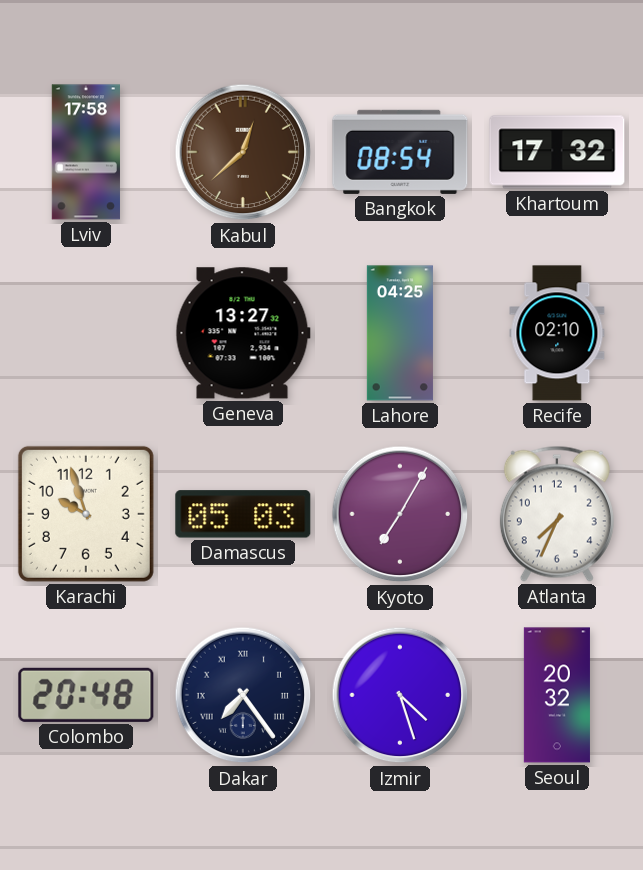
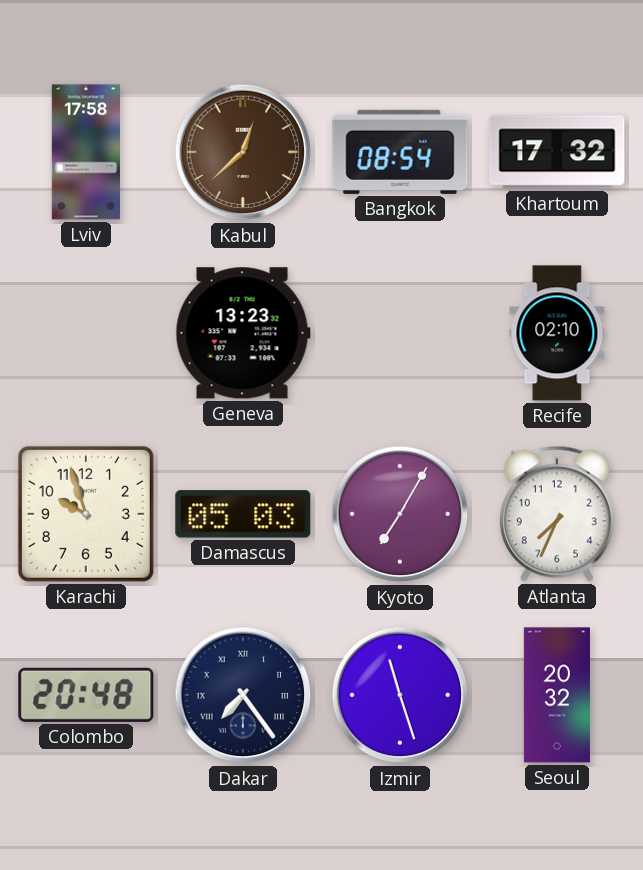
Geneva: 13:27 -> 13:23
Lahore: 04:25 -> none
Izmir: 4:27 -> 11:27
